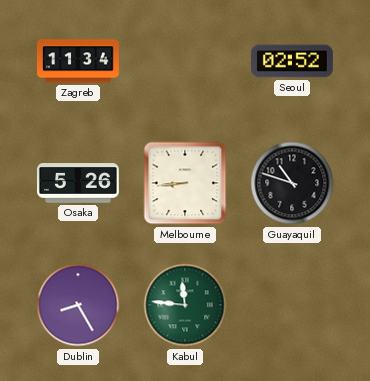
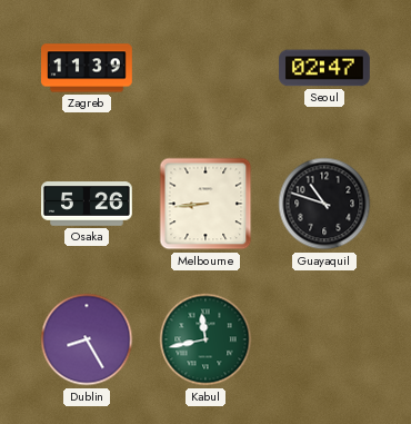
Zagreb: 11:34 -> 11:39
Seoul: 02:52 -> 02:47
Kabul: 11:46 -> 11:43
